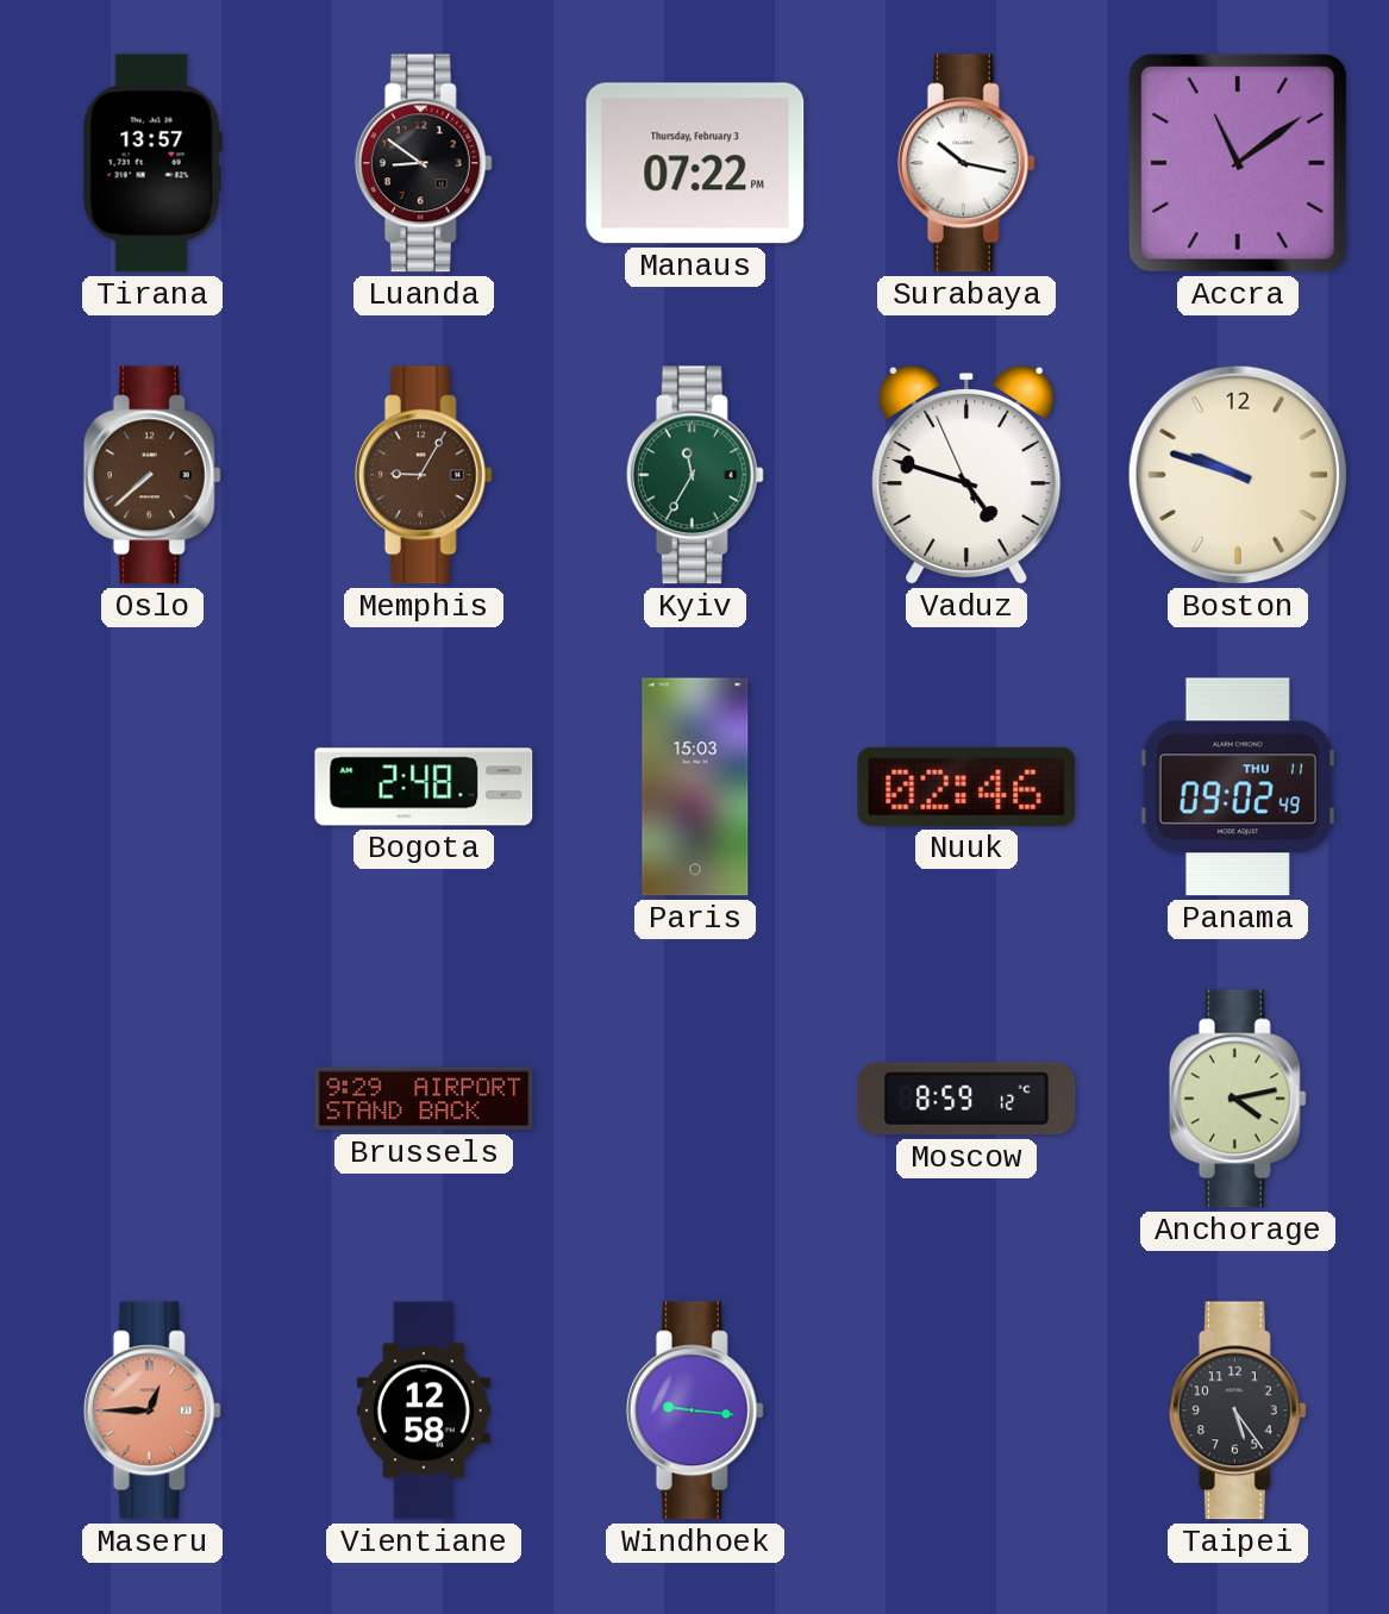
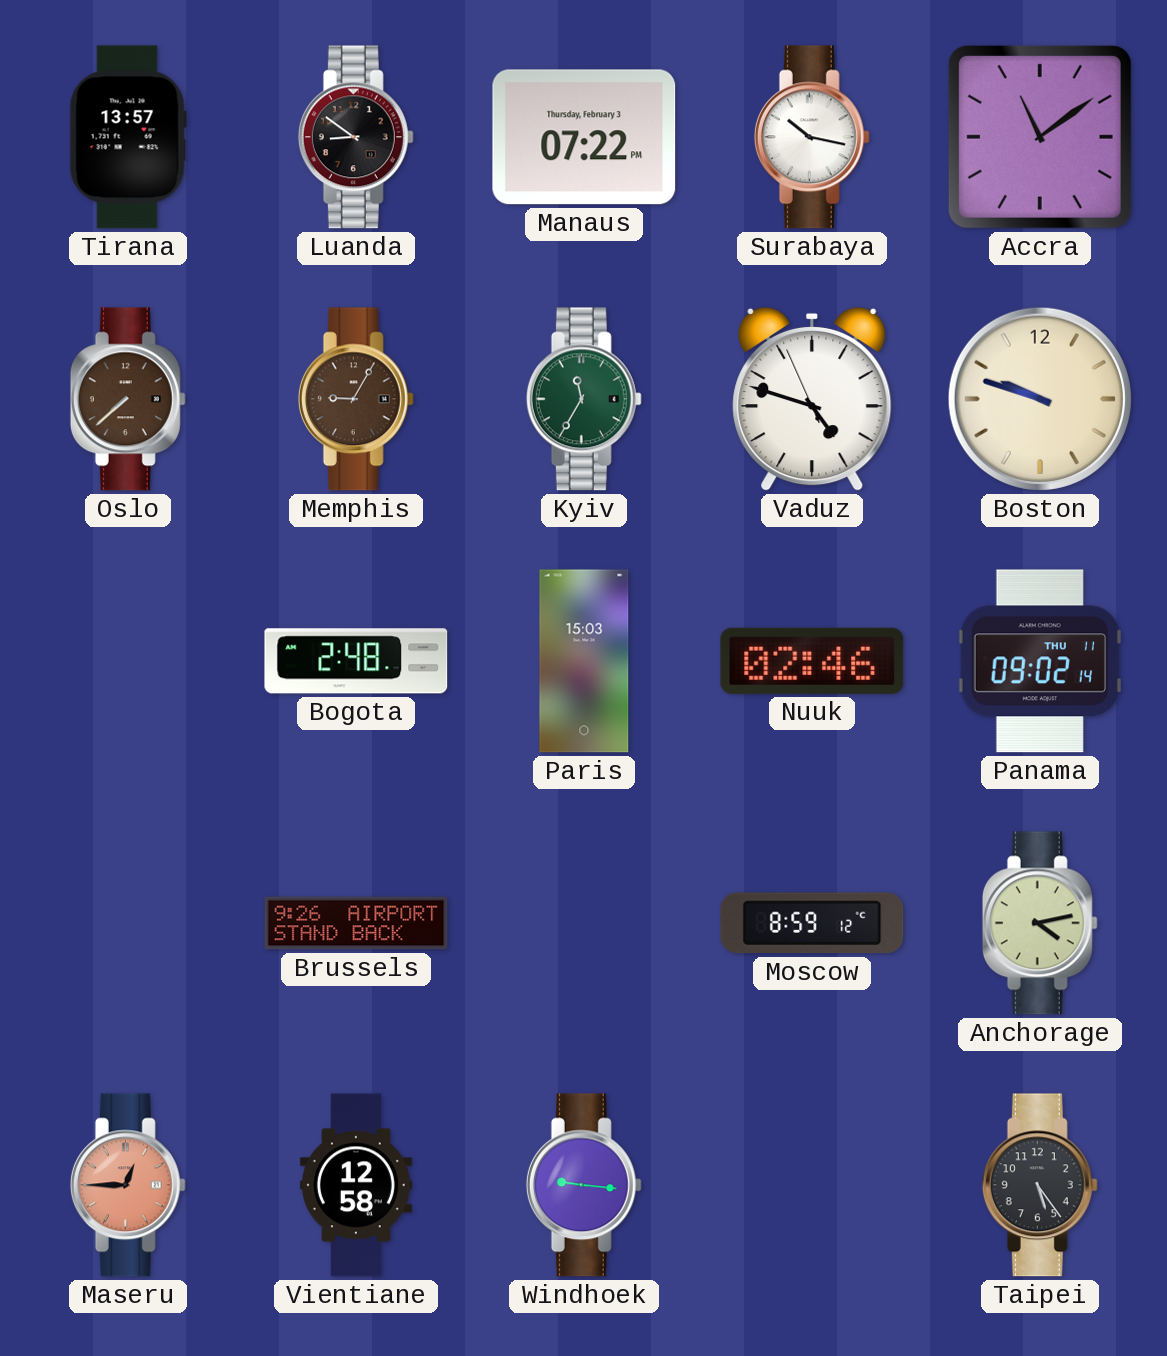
Panama: 09:02:49 -> 09:02:14
Brussels: 9:29 -> 9:26
